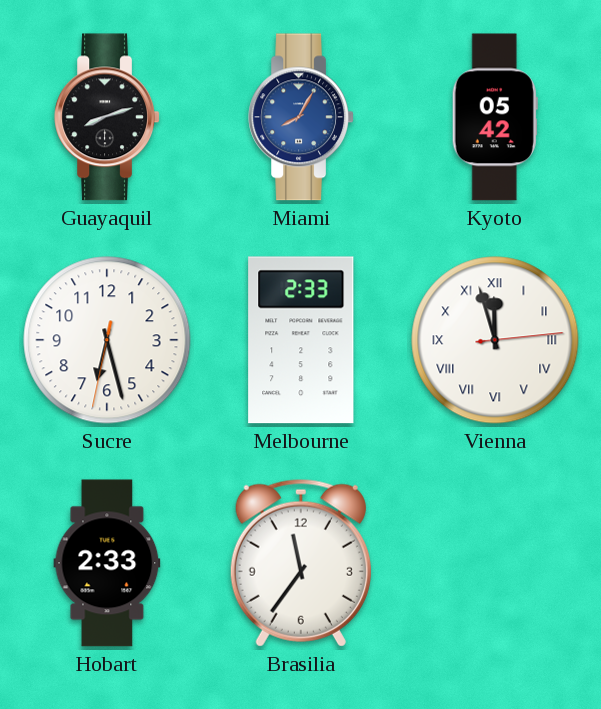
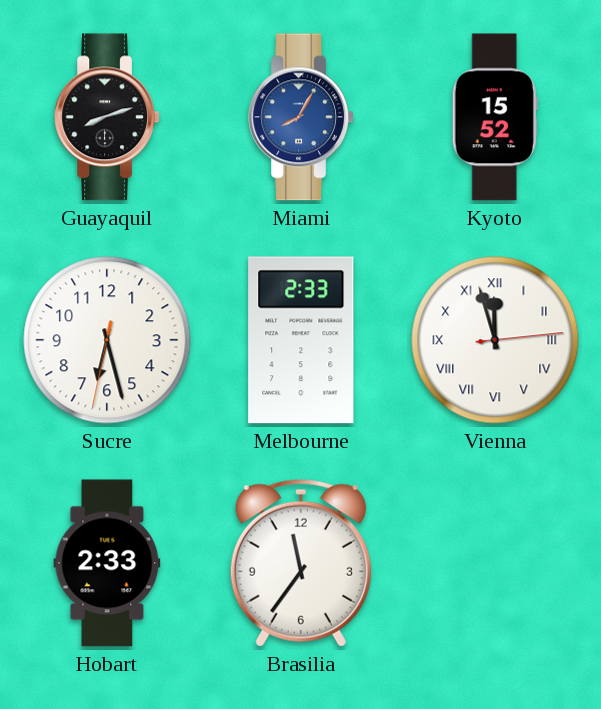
Kyoto: 05:42 -> 15:52
